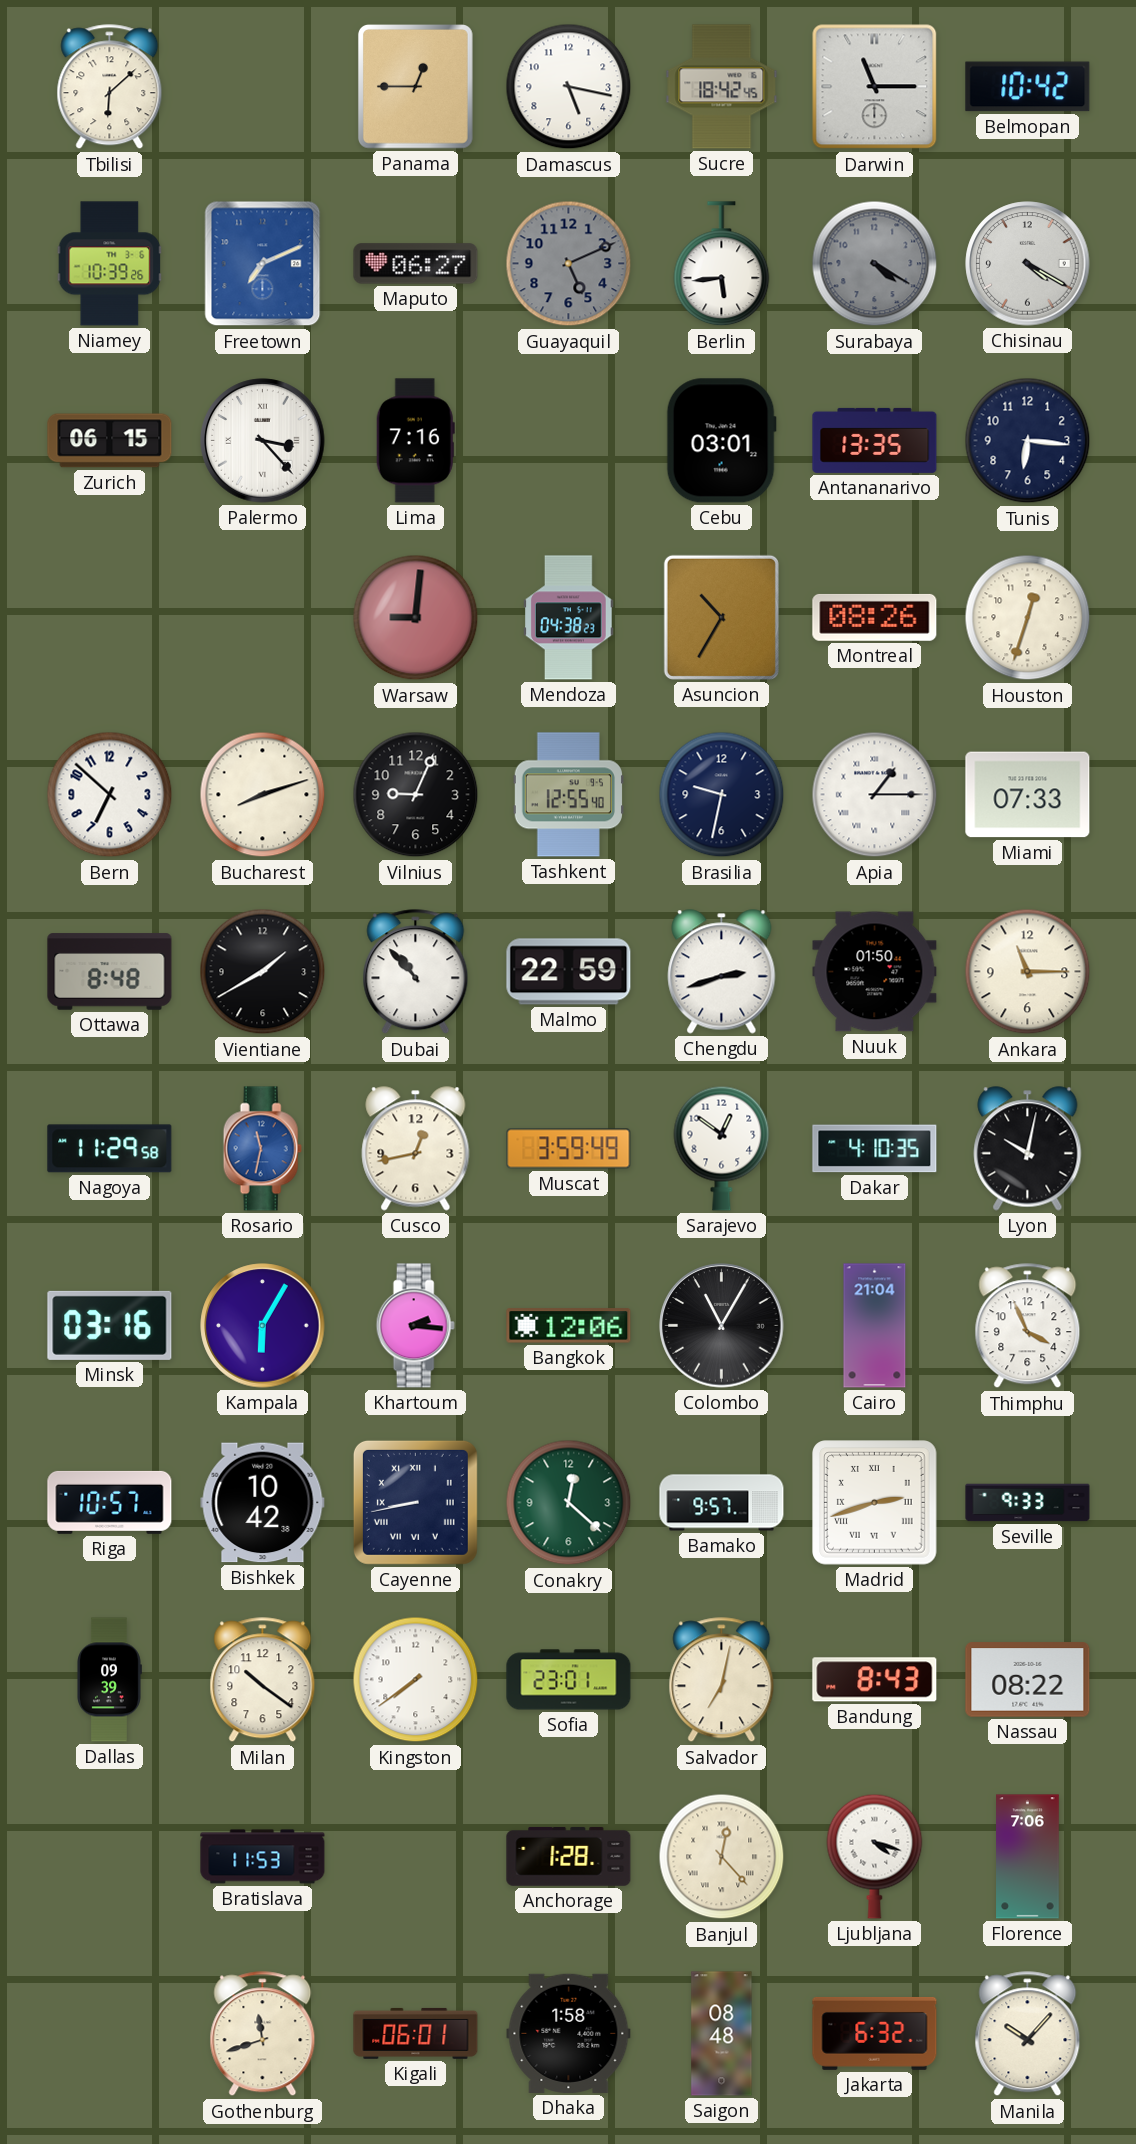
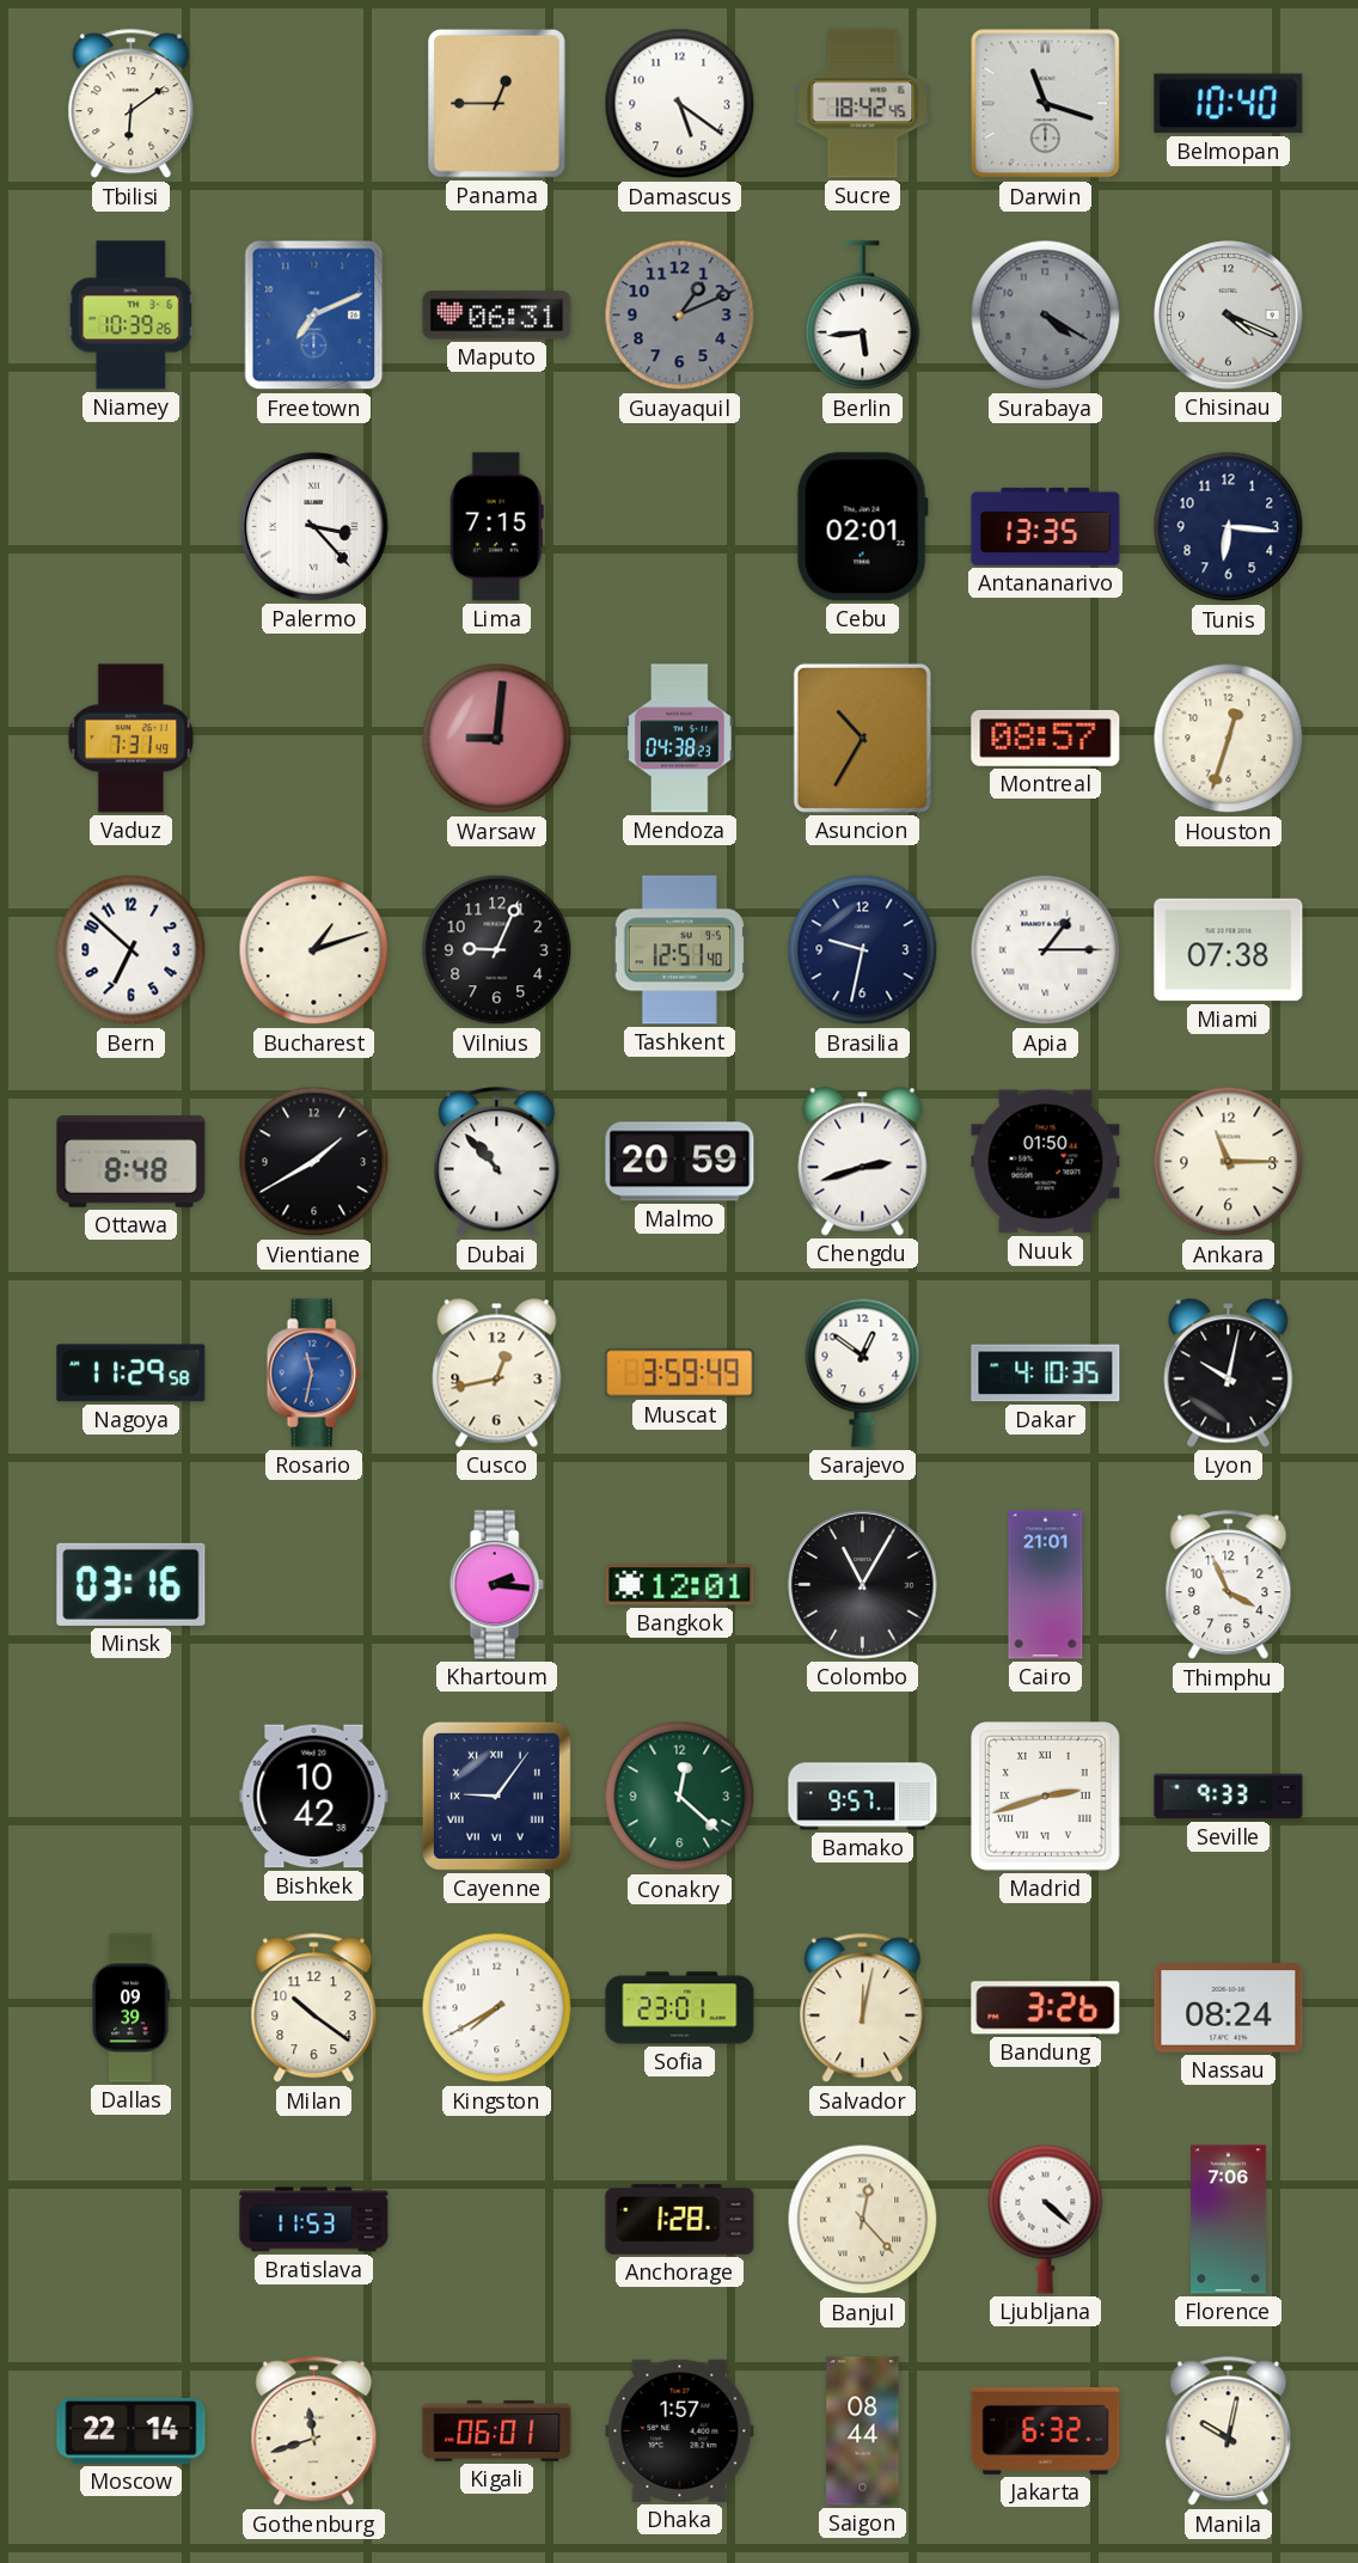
Tbilisi: 6:08 -> 6:09
Damascus: 5:17 -> 5:21
Darwin: 11:15 -> 11:18
Belmopan: 10:42 -> 10:40
Maputo: 06:27 -> 06:31
Guayaquil: 5:11 -> 1:11
Chisinau: 4:20 -> 4:19
Zurich: 06:15 -> none
Lima: 7:16 -> 7:15
Cebu: 03:01 -> 02:01
Vaduz: none -> 7:31
Montreal: 08:26 -> 08:57
Bucharest: 8:12 -> 1:12
Tashkent: 12:55 -> 12:51
Miami: 07:33 -> 07:38
Malmo: 22:59 -> 20:59
Kampala: 6:05 -> none
Bangkok: 12:06 -> 12:01
Cairo: 21:04 -> 21:01
Riga: 10:57 -> none
Cayenne: 8:43 -> 9:06
Kingston: 7:39 -> 7:40
Salvador: 7:02 -> 12:02
Bandung: 8:43 -> 3:26
Nassau: 08:22 -> 08:24
Ljubljana: 4:18 -> 4:22
Moscow: none -> 22:14
Dhaka: 1:58 -> 1:57
Saigon: 08:48 -> 08:44
Manila: 10:07 -> 10:02
